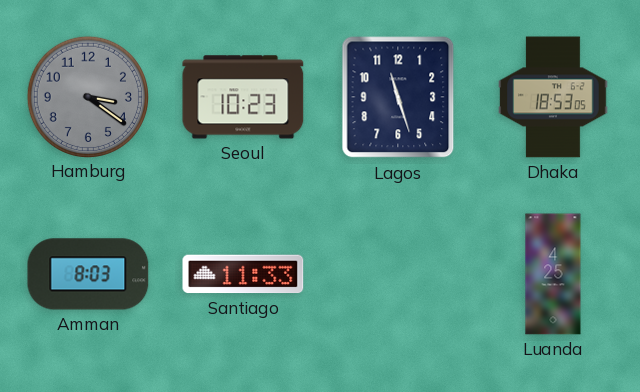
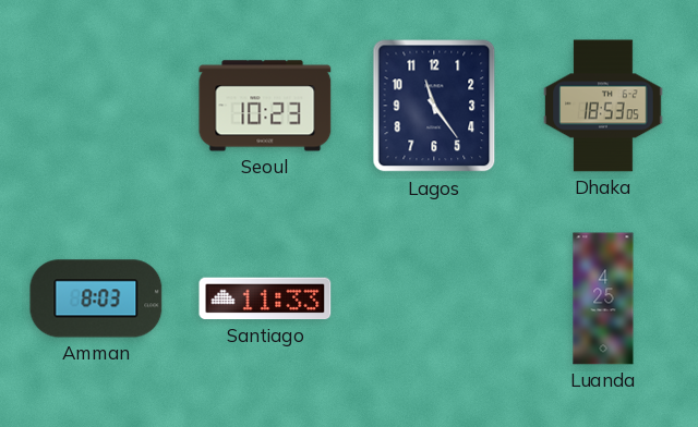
Hamburg: 3:21 -> none
Lagos: 11:27 -> 11:24
